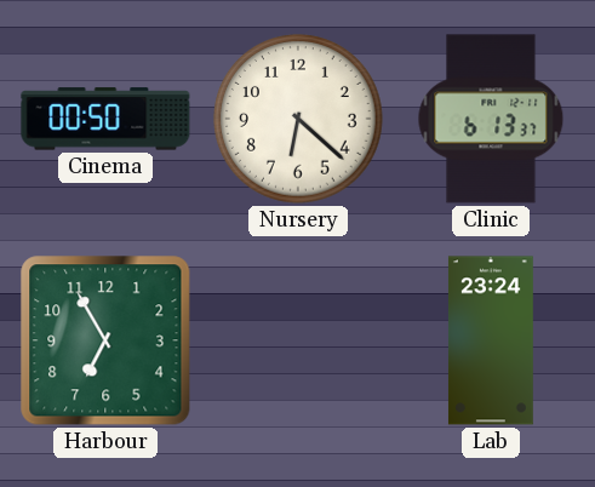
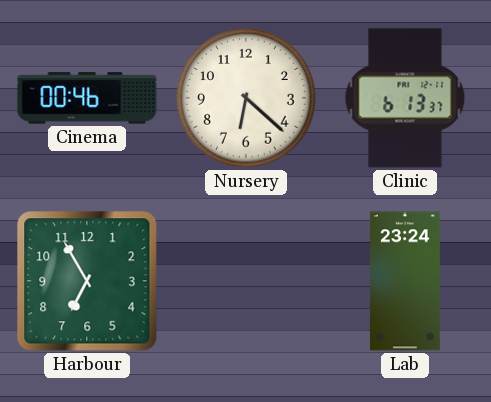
Cinema: 00:50 -> 00:46
